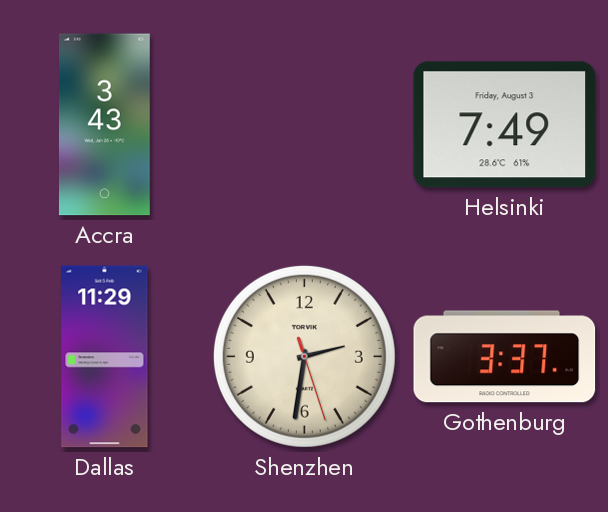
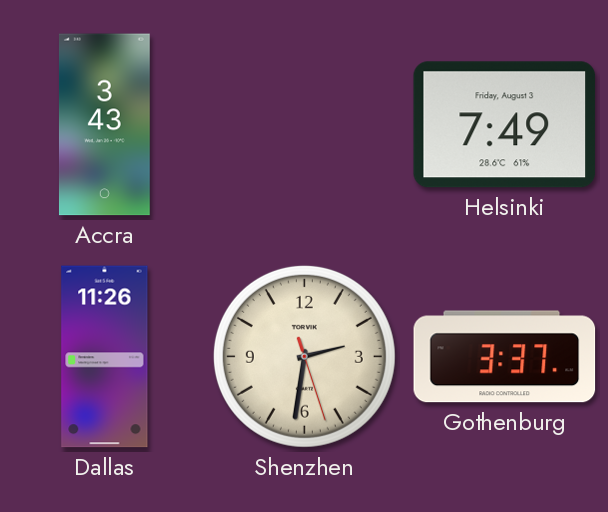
Dallas: 11:29 -> 11:26
